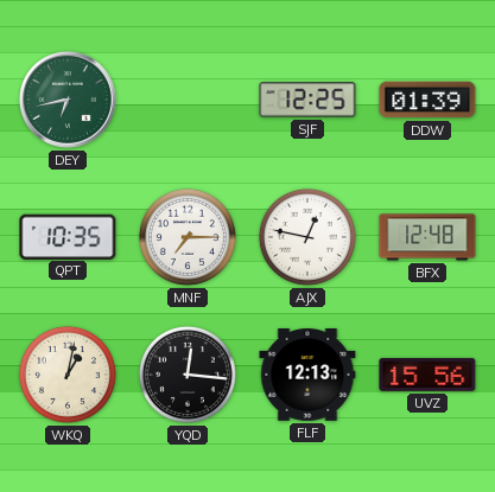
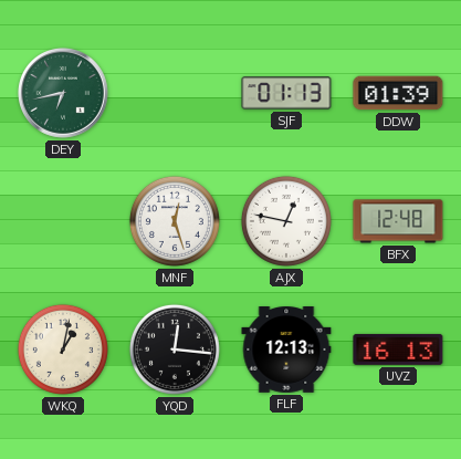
SJF: 12:25 -> 01:13
QPT: 10:35 -> none
MNF: 7:15 -> 12:27
UVZ: 15:56 -> 16:13
